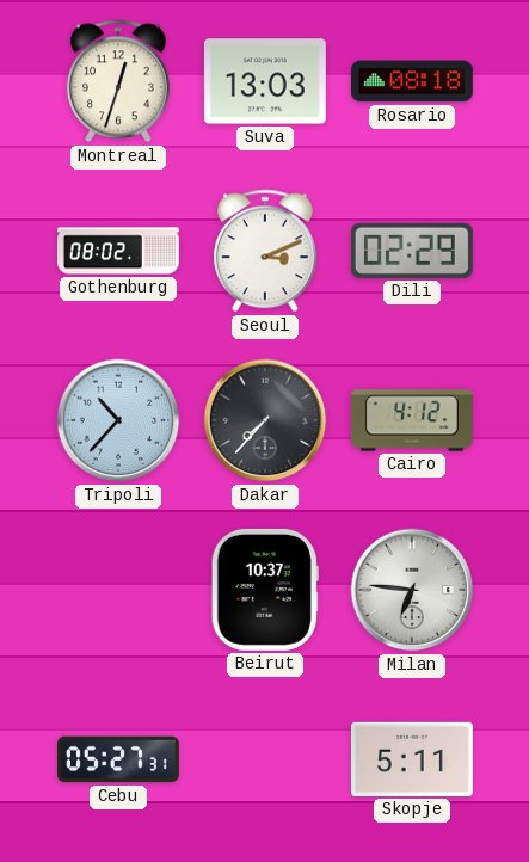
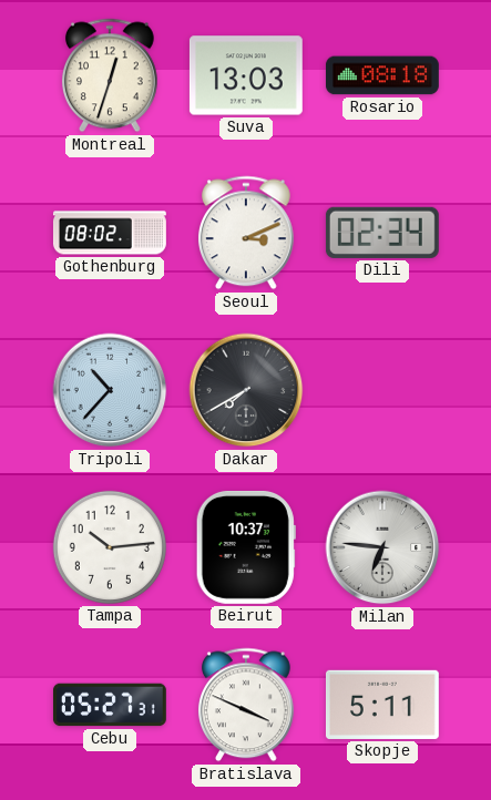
Dili: 02:29 -> 02:34
Dakar: 7:37 -> 7:40
Cairo: 4:12 -> none
Tampa: none -> 10:14
Bratislava: none -> 3:49
